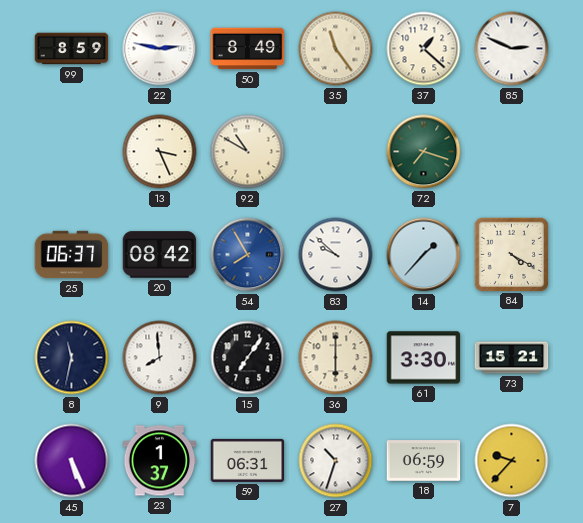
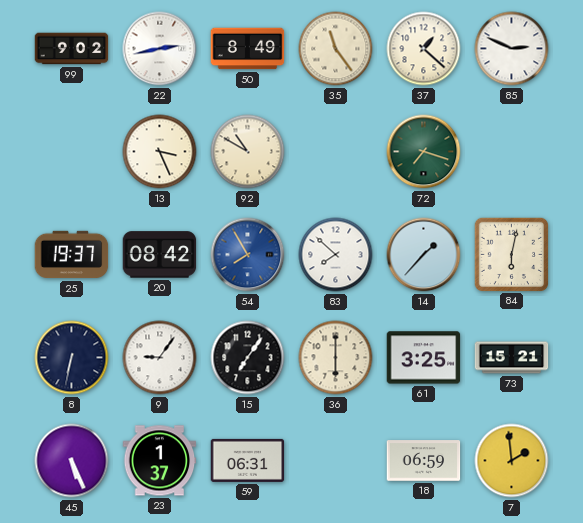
99: 8:59 -> 9:02
22: 2:47 -> 2:43
25: 06:37 -> 19:37
83: 9:52 -> 7:52
84: 4:20 -> 6:02
8: 11:32 -> 6:32
9: 7:59 -> 9:06
61: 3:30 -> 3:25
27: 10:33 -> none
7: 9:37 -> 1:59
